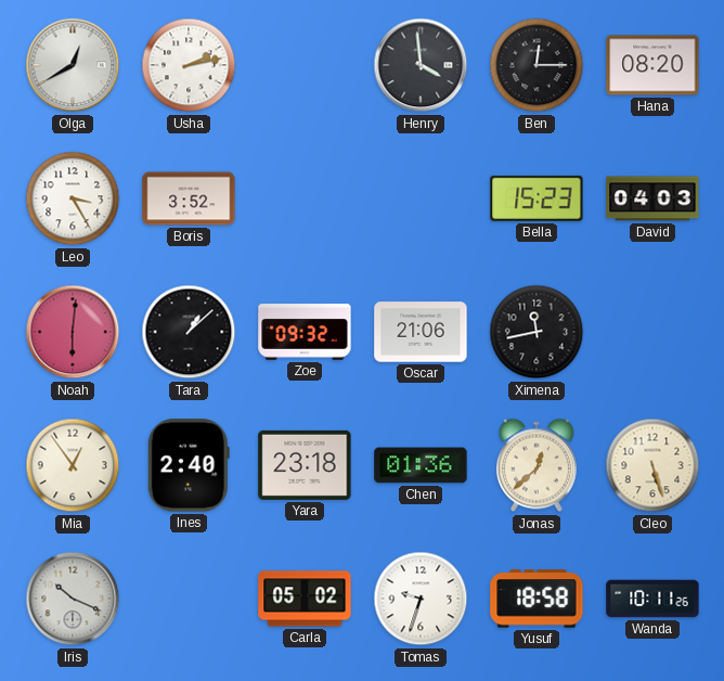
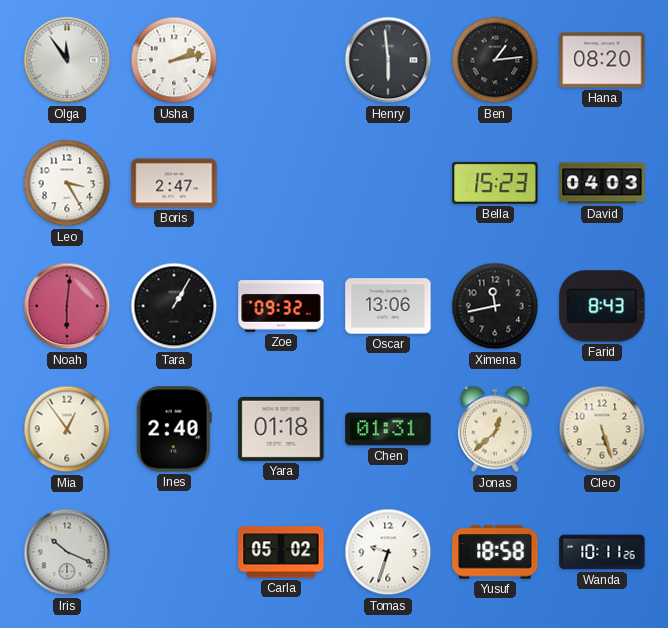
Olga: 12:40 -> 11:54
Henry: 3:59 -> 5:59
Ben: 12:15 -> 1:14
Boris: 3:52 -> 2:47
Tara: 1:08 -> 1:05
Oscar: 21:06 -> 13:06
Farid: none -> 8:43
Yara: 23:18 -> 01:18
Chen: 01:36 -> 01:31
